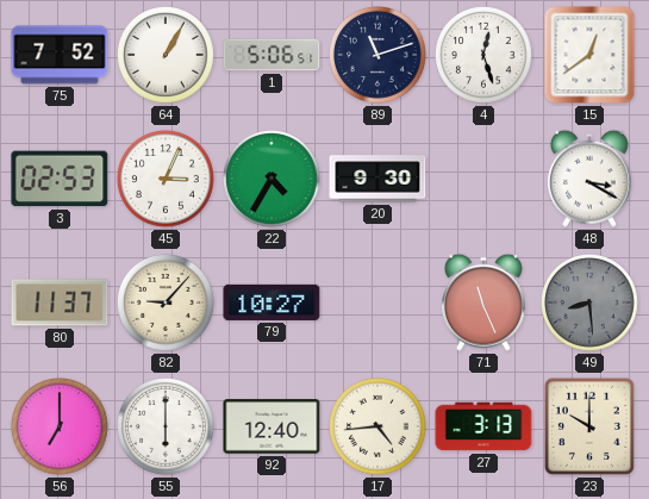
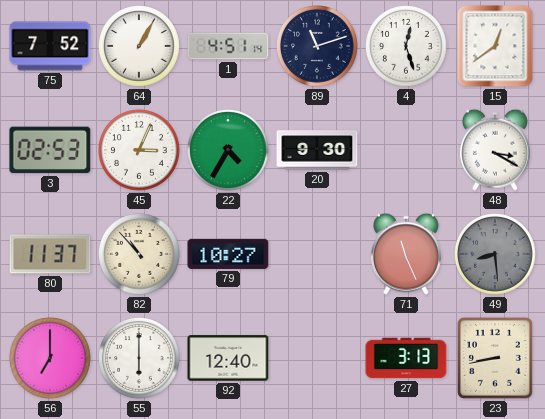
1: 5:06 -> 4:51
82: 9:07 -> 10:53
17: 4:44 -> none
23: 10:00 -> 8:43
